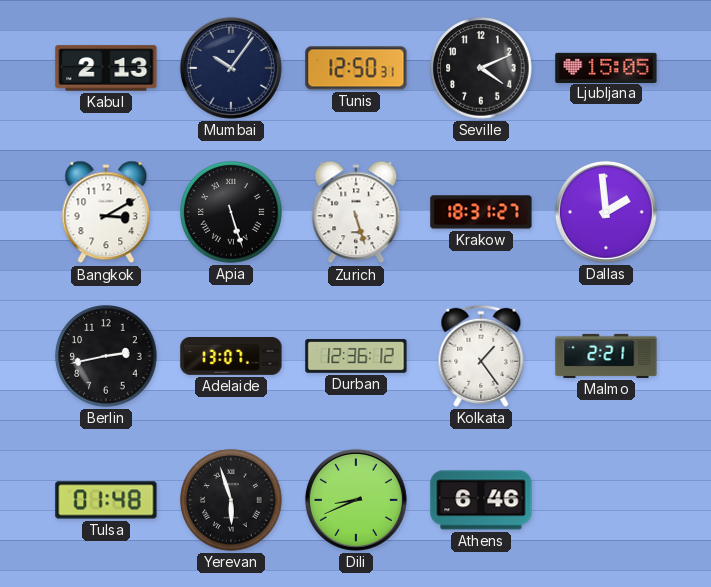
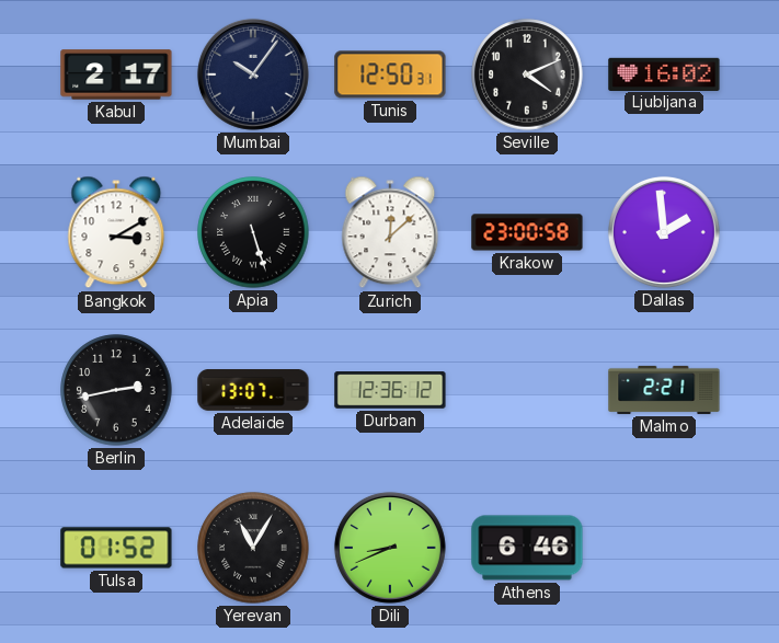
Kabul: 2:13 -> 2:17
Ljubljana: 15:05 -> 16:02
Zurich: 5:27 -> 12:08
Krakow: 18:31 -> 23:00
Kolkata: 1:24 -> none
Tulsa: 01:48 -> 01:52
Yerevan: 5:57 -> 11:05
